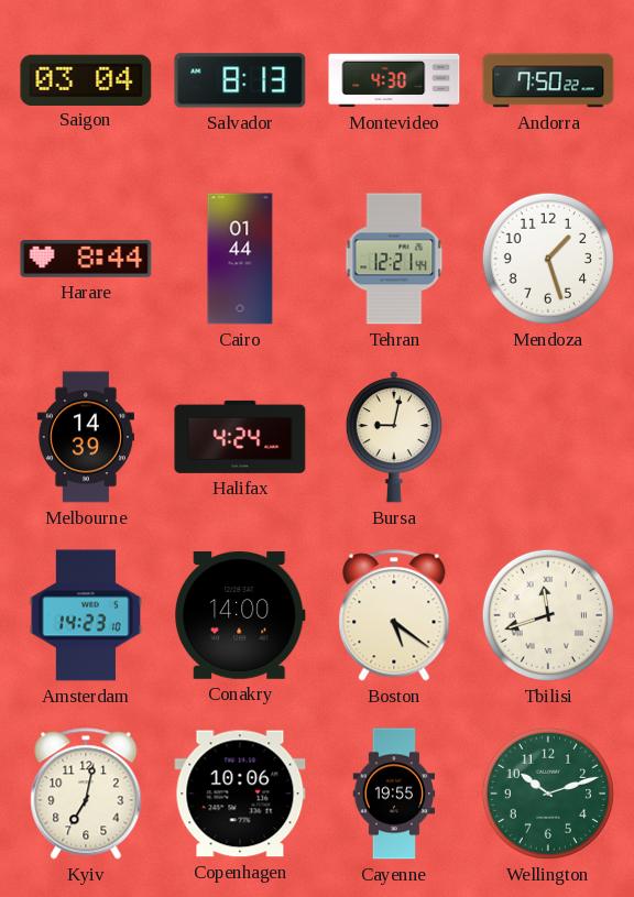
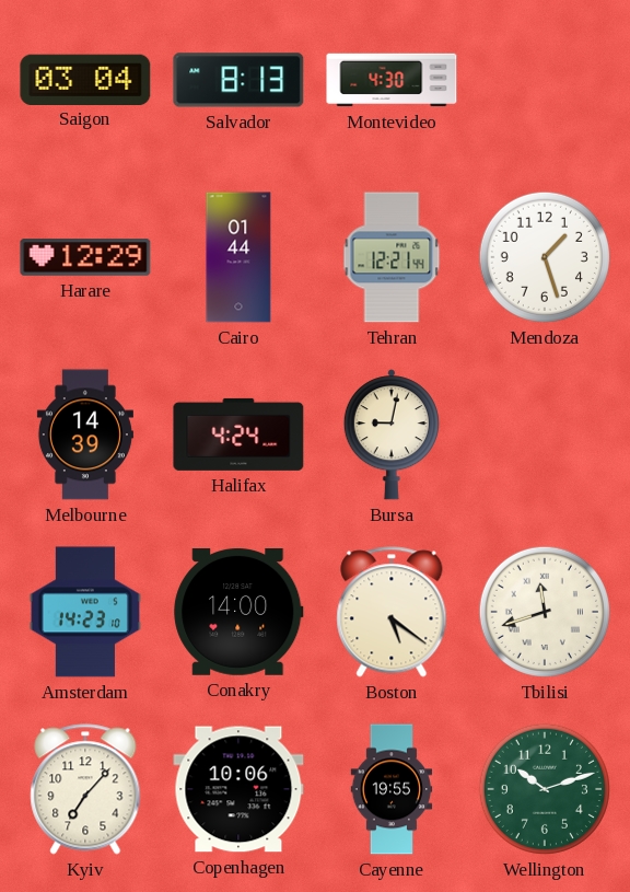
Andorra: 7:50 -> none
Harare: 8:44 -> 12:29
Kyiv: 7:02 -> 7:07
